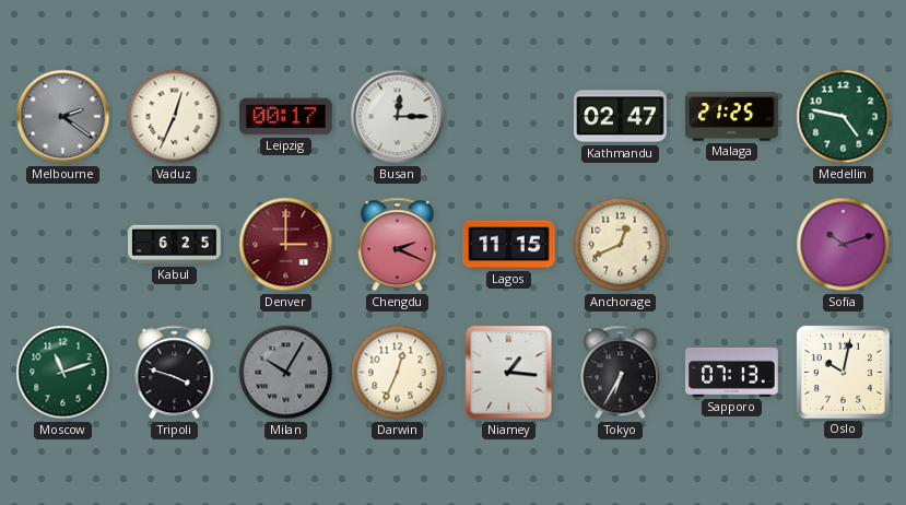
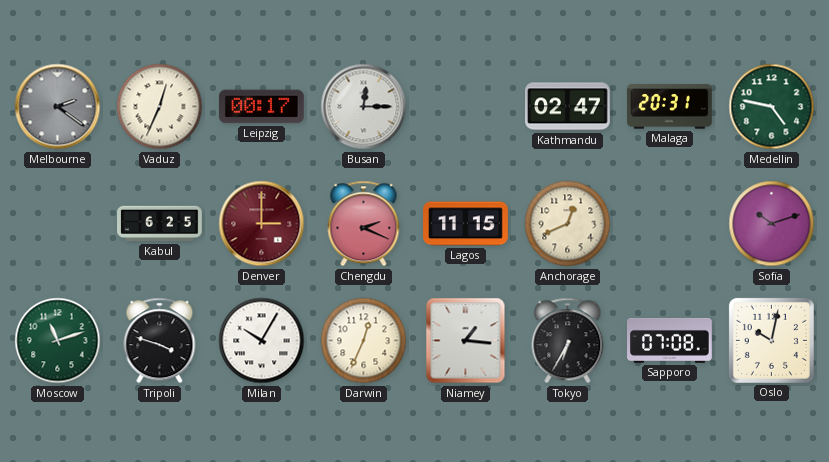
Malaga: 21:25 -> 20:31
Milan dial: grey -> white
Sapporo: 07:13 -> 07:08
